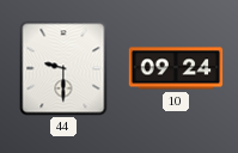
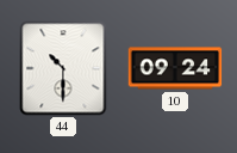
44: 9:30 -> 10:30
